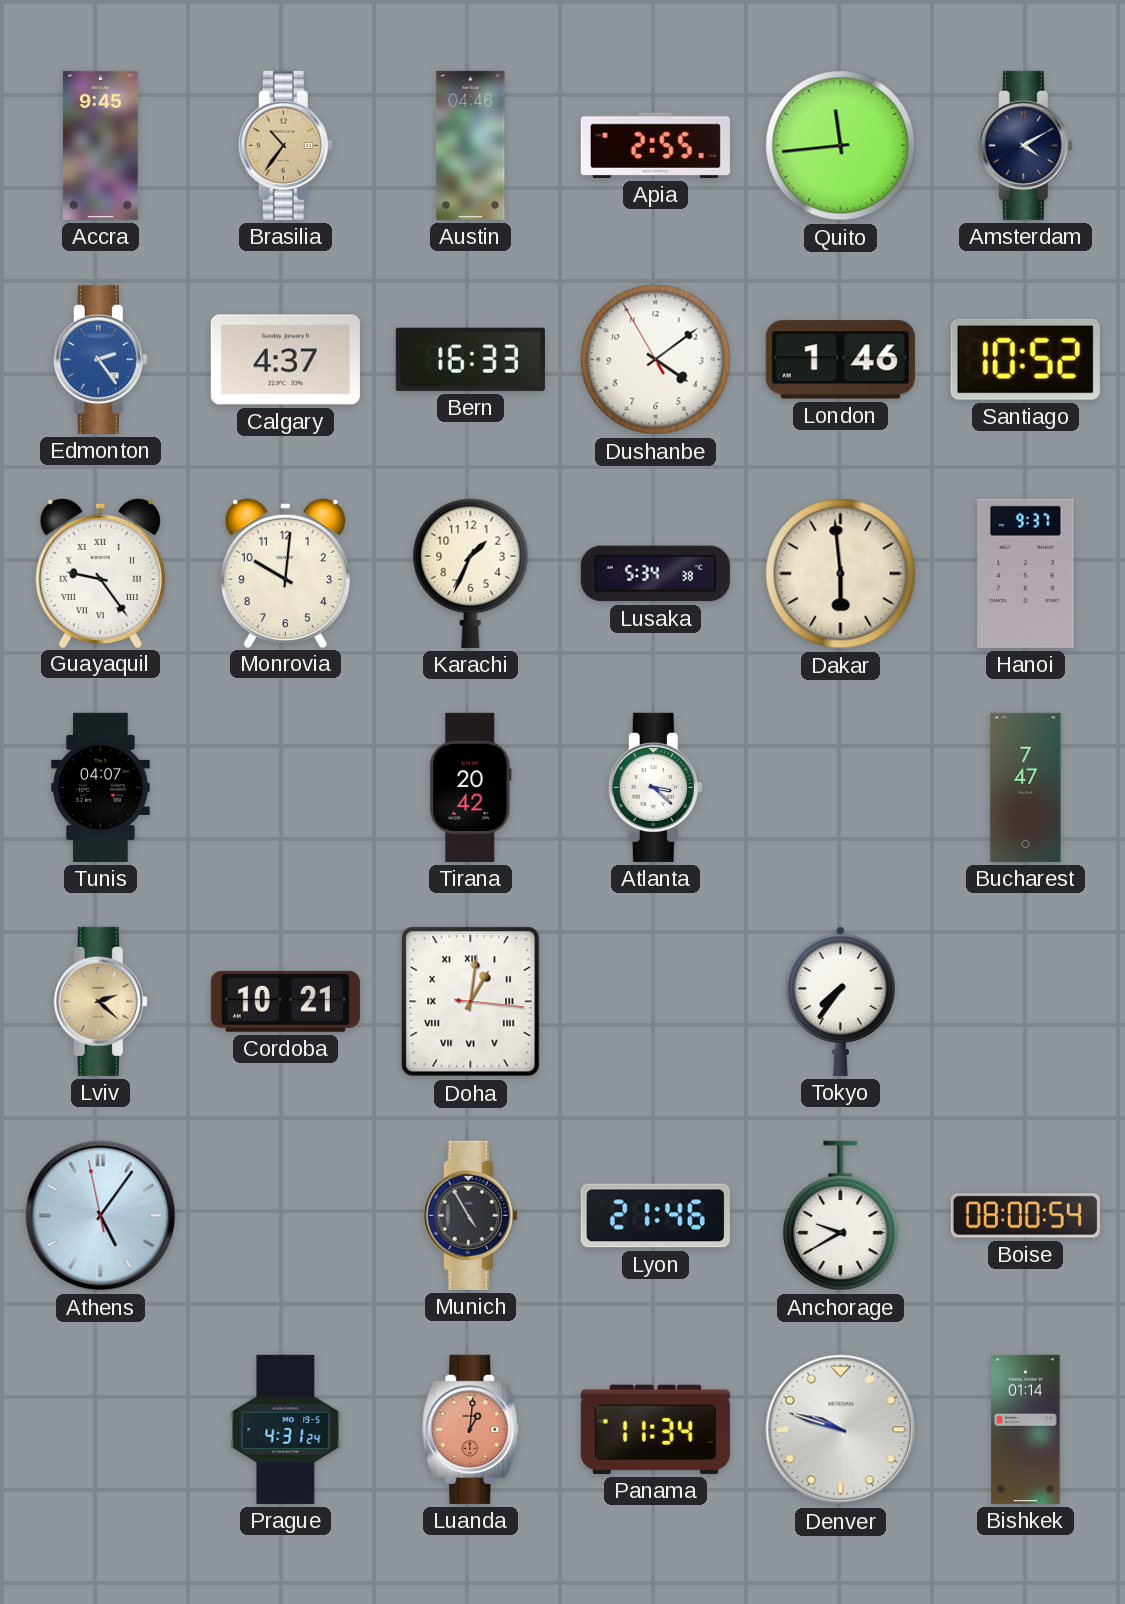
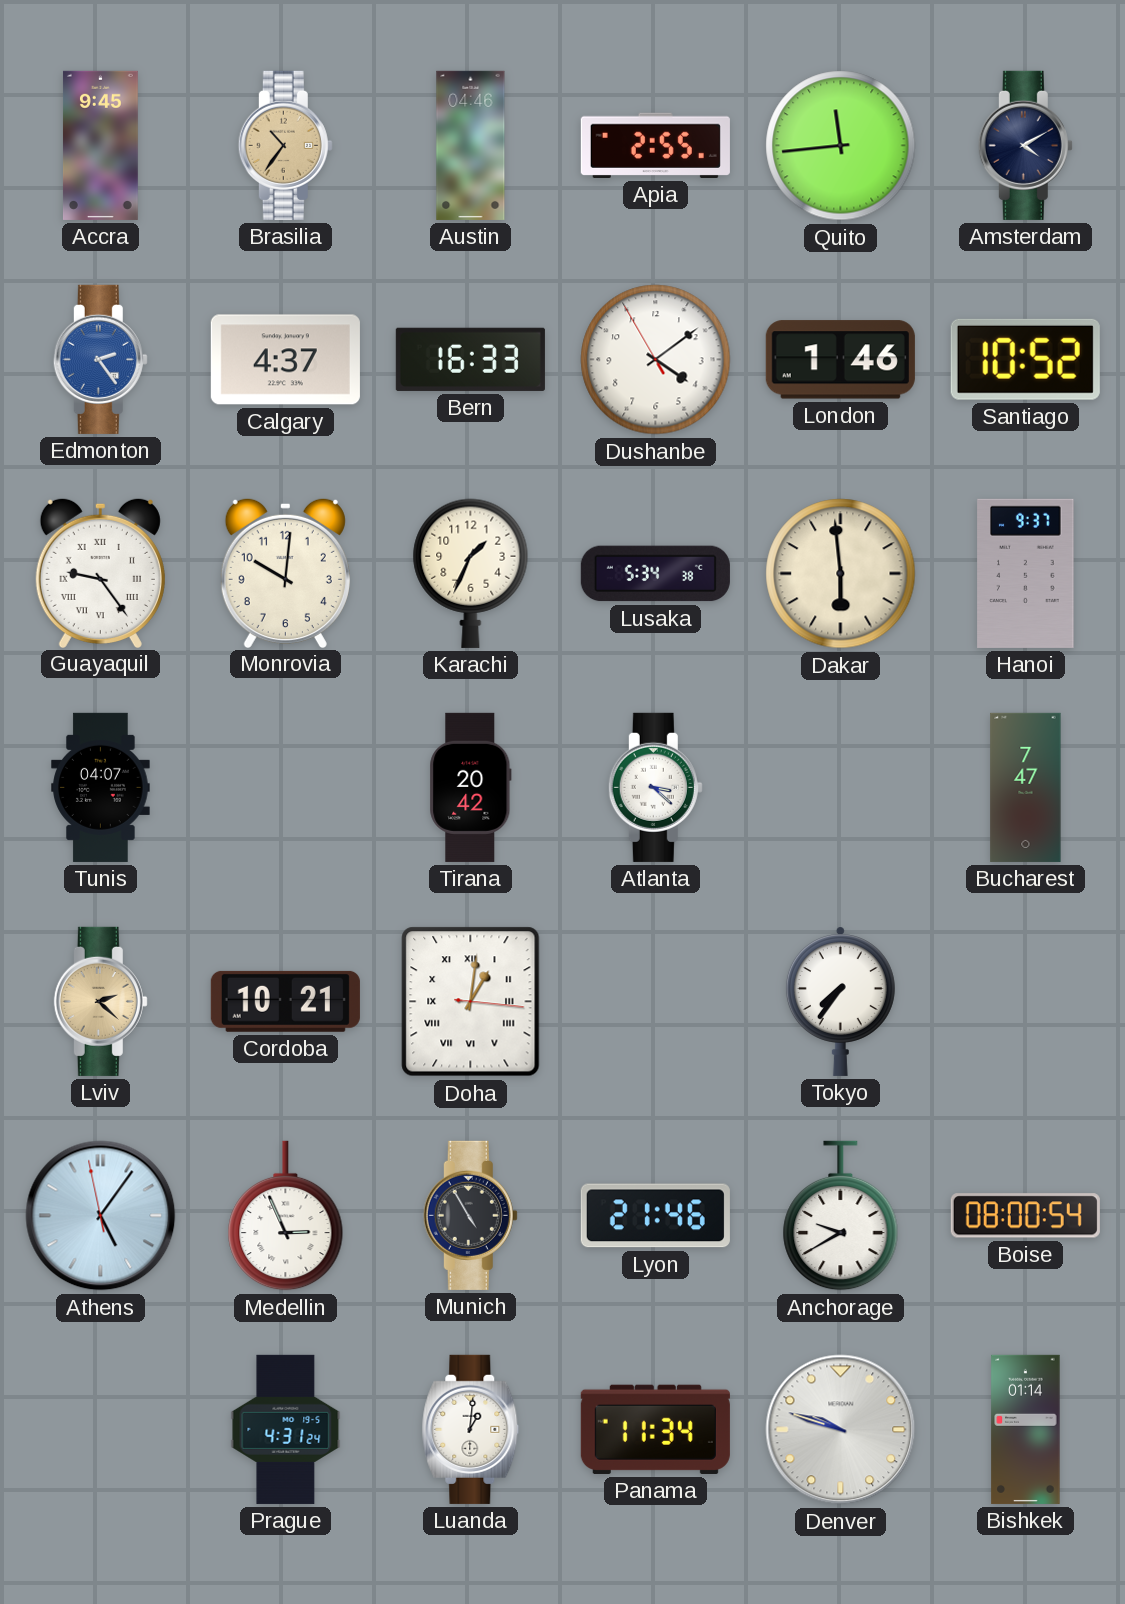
Medellin: none -> 2:56
Luanda dial: salmon -> white
